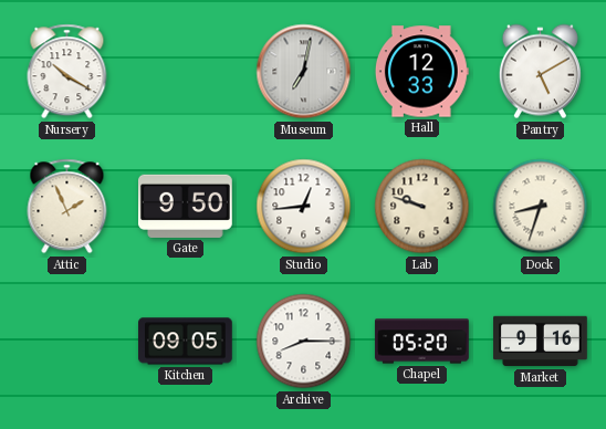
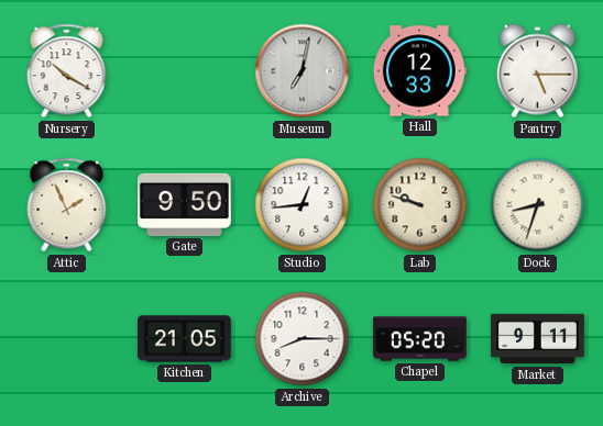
Pantry: 5:10 -> 5:15
Kitchen: 09:05 -> 21:05
Market: 9:16 -> 9:11
